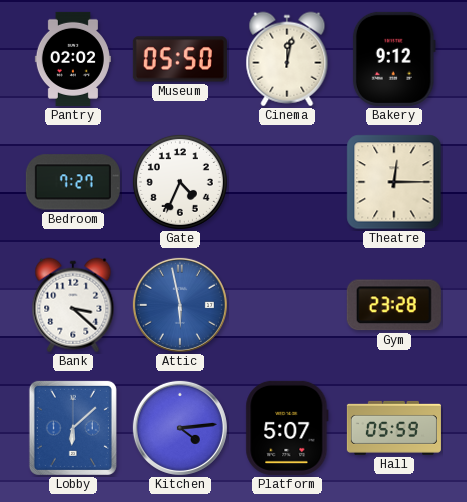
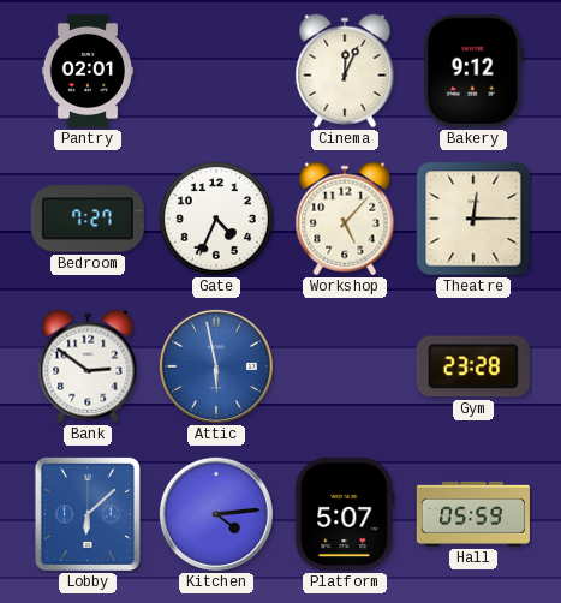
Pantry: 02:02 -> 02:01
Museum: 05:50 -> none
Cinema: 12:02 -> 12:04
Workshop: none -> 5:07
Bank: 3:22 -> 2:51
